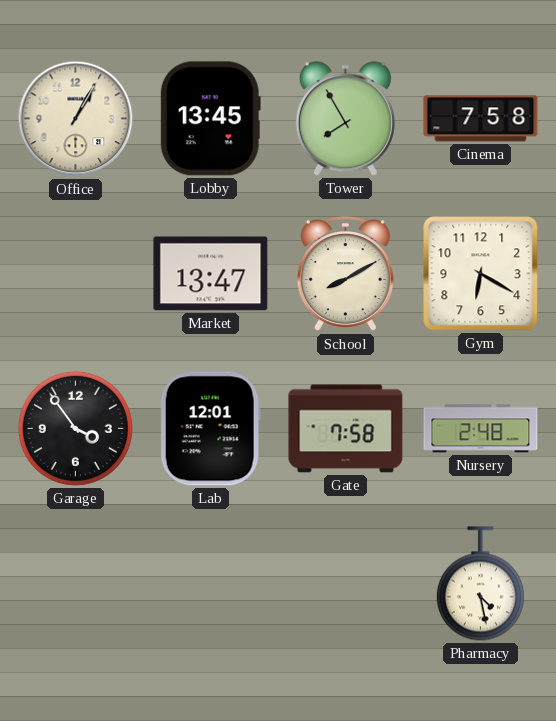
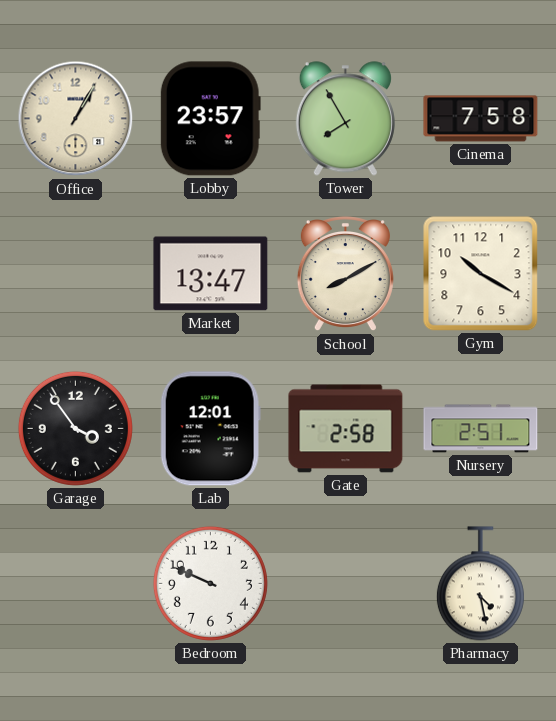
Lobby: 13:45 -> 23:57
Gym: 6:20 -> 10:20
Gate: 7:58 -> 2:58
Nursery: 2:48 -> 2:51
Bedroom: none -> 9:49
